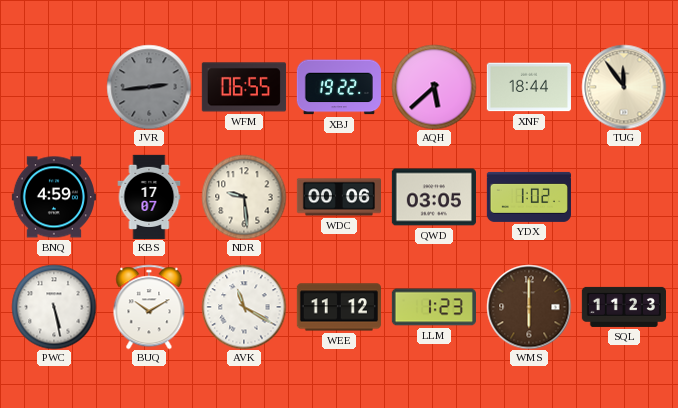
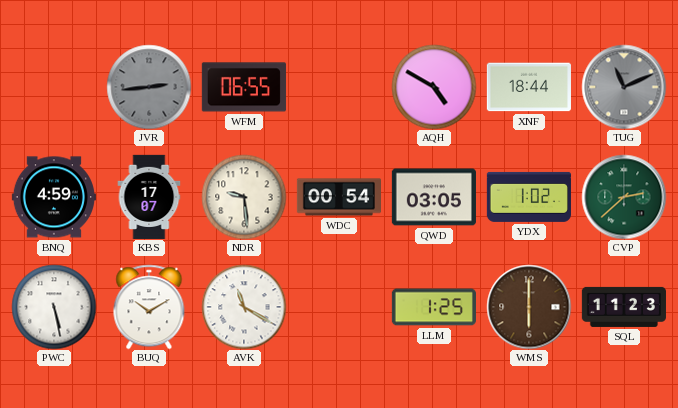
XBJ: 19:22 -> none
AQH: 5:38 -> 4:50
TUG: 11:54 -> 11:11
TUG dial: cream -> grey
WDC: 00:06 -> 00:54
CVP: none -> 2:38
WEE: 11:12 -> none
LLM: 1:23 -> 1:25
